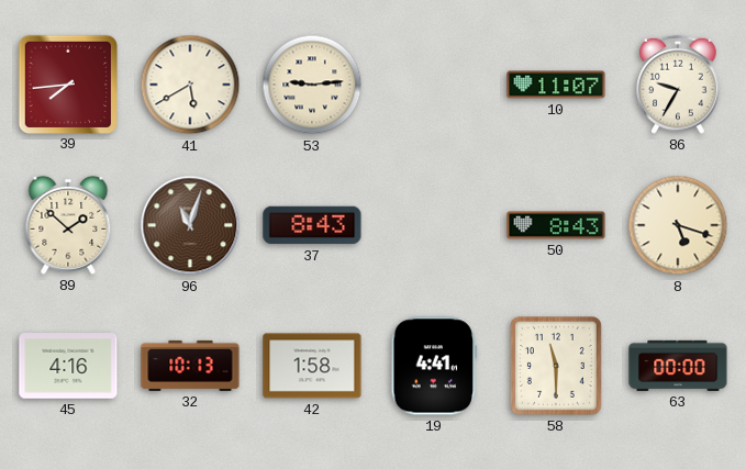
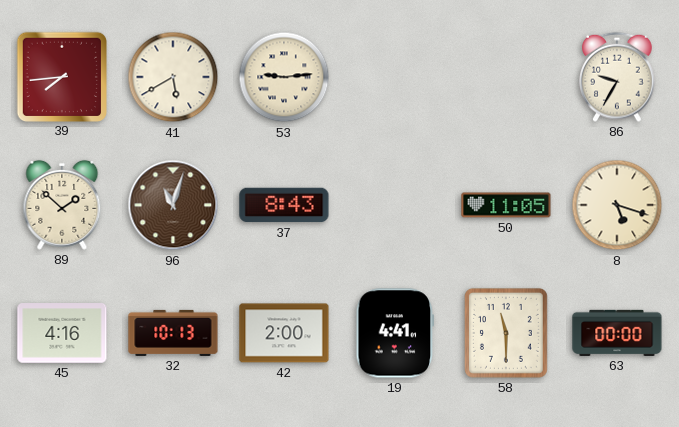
10: 11:07 -> none
50: 8:43 -> 11:05
42: 1:58 -> 2:00
